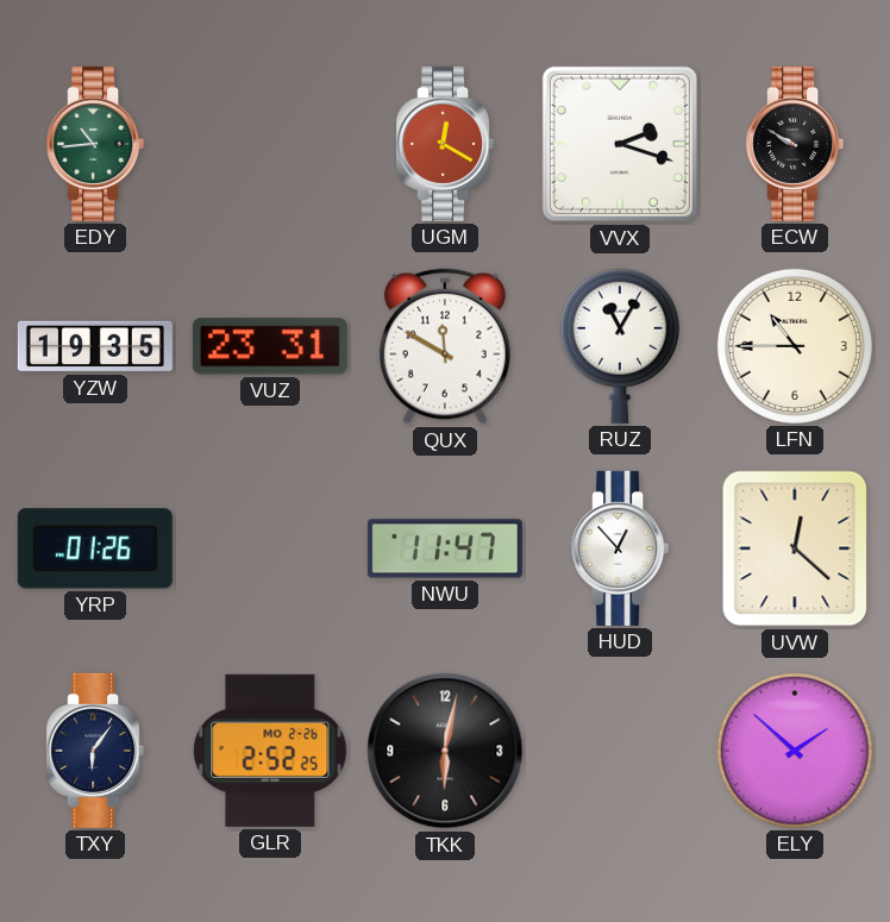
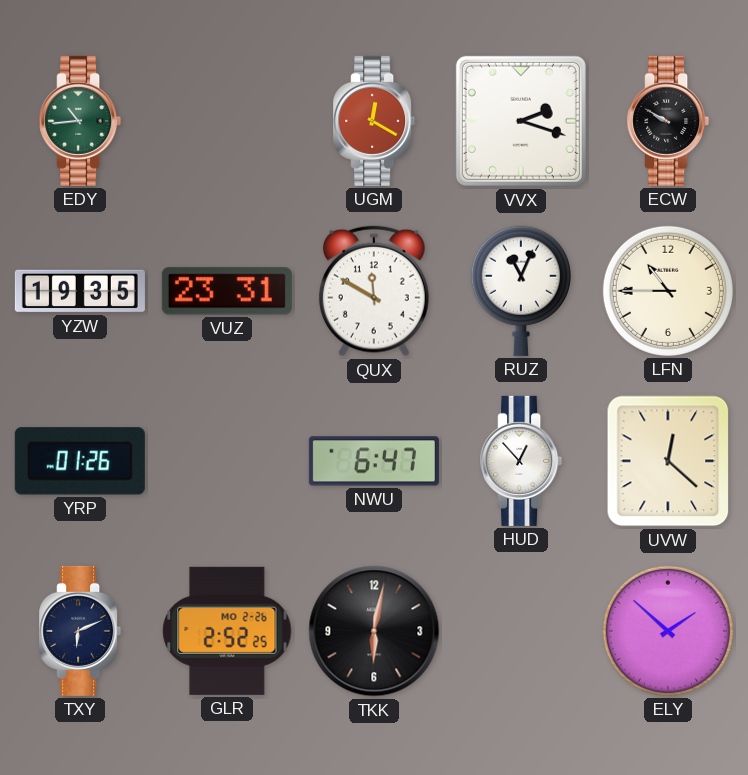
RUZ: 11:05 -> 11:04
NWU: 11:47 -> 6:47
TXY: 6:06 -> 6:11
